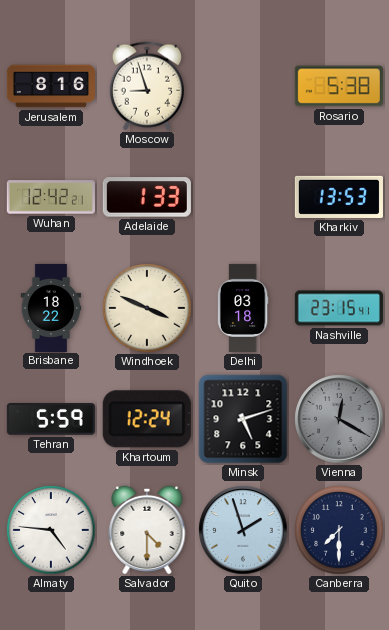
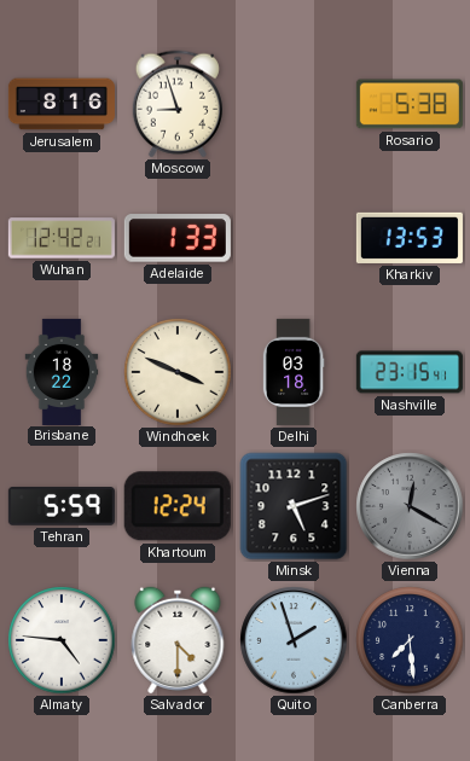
Canberra: 7:30 -> 7:29
